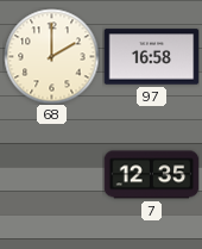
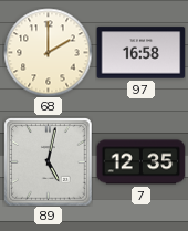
89: none -> 5:02
